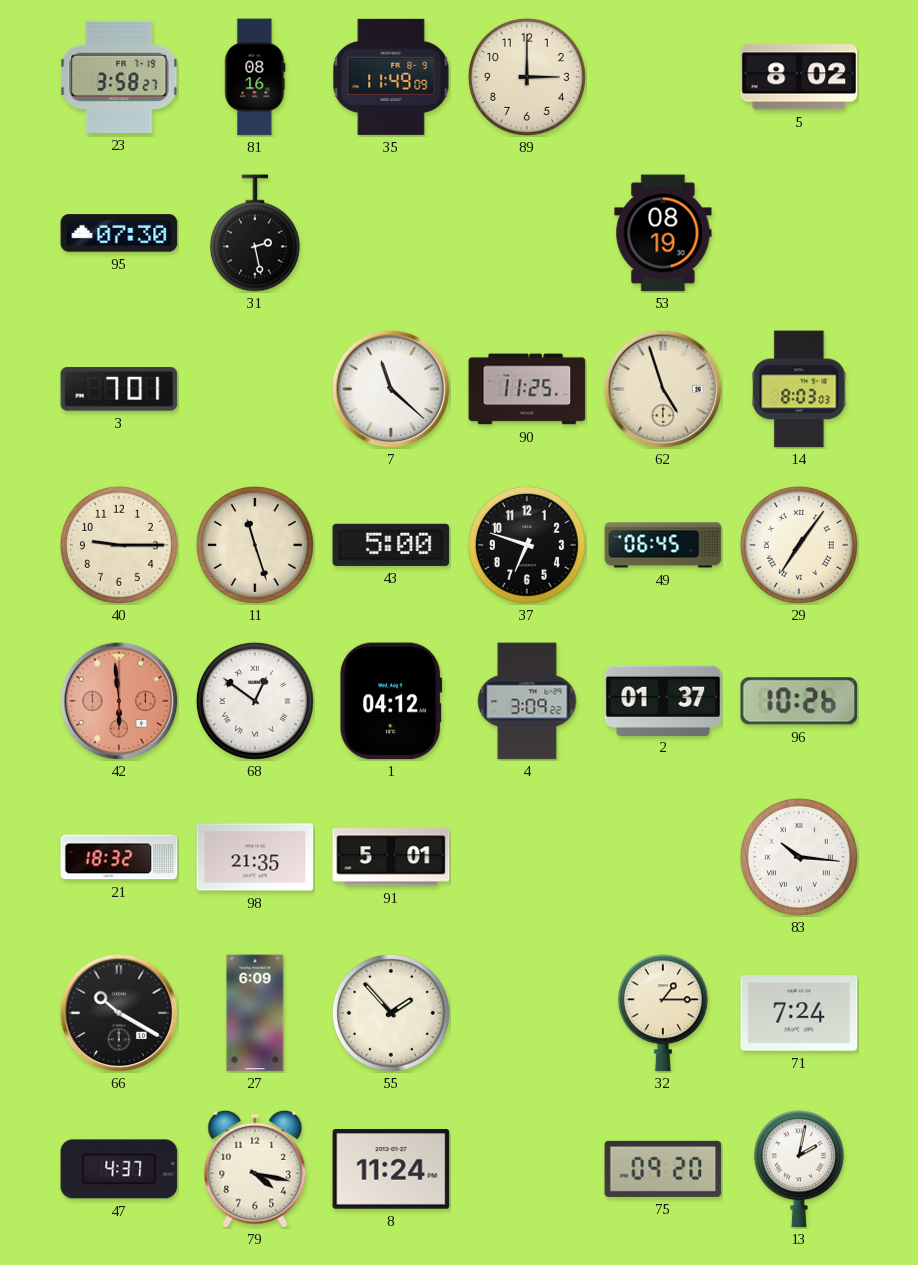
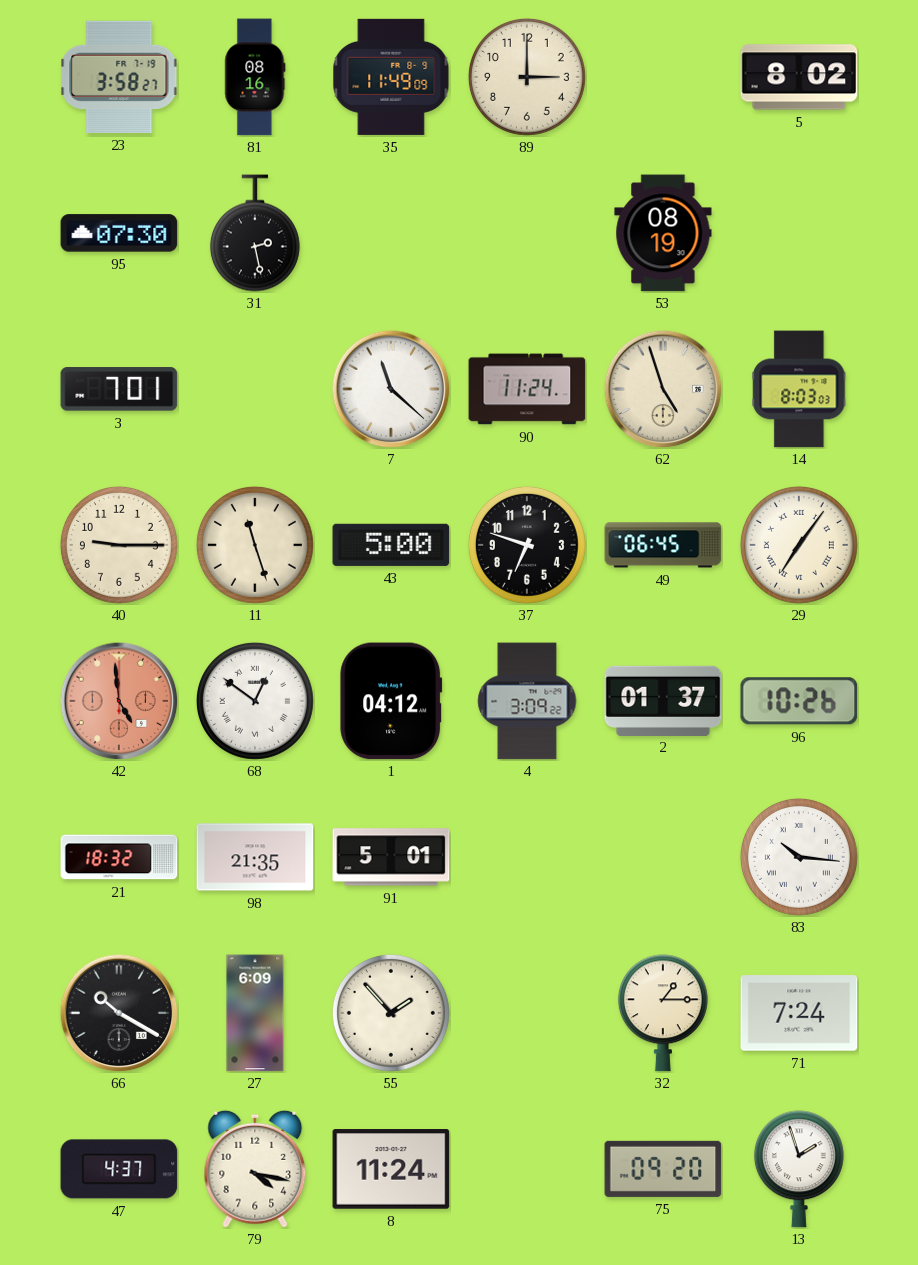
90: 11:25 -> 11:24
42: 5:59 -> 4:59
13: 2:02 -> 1:57
